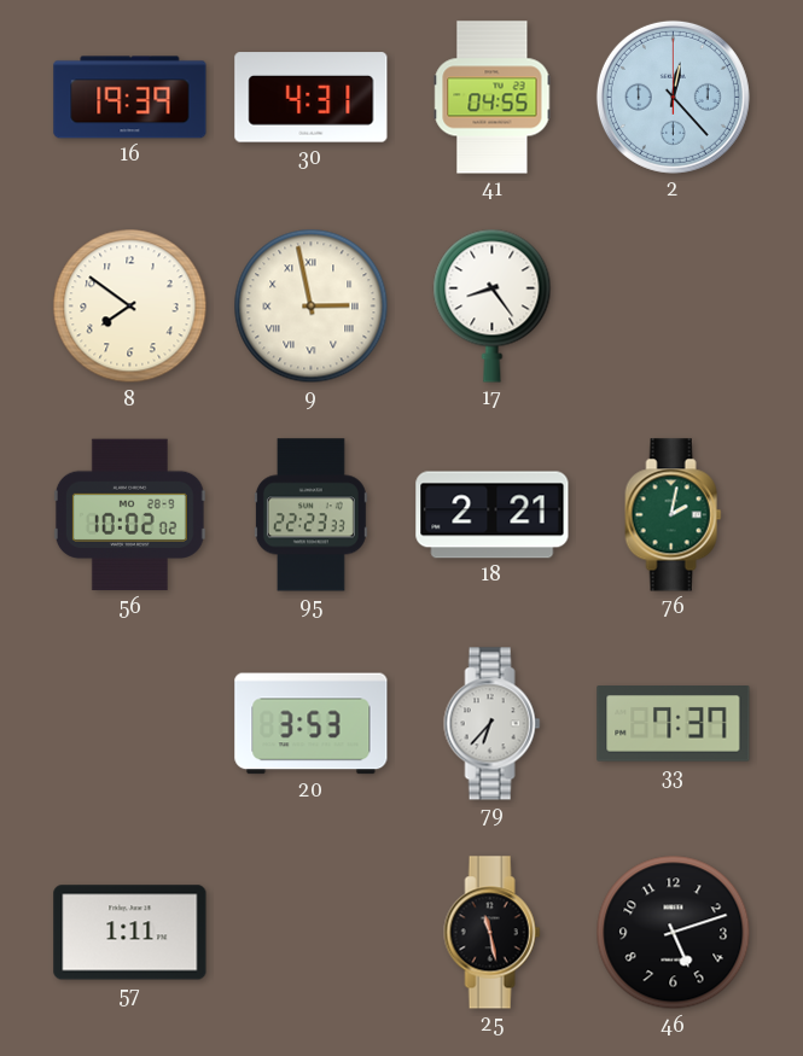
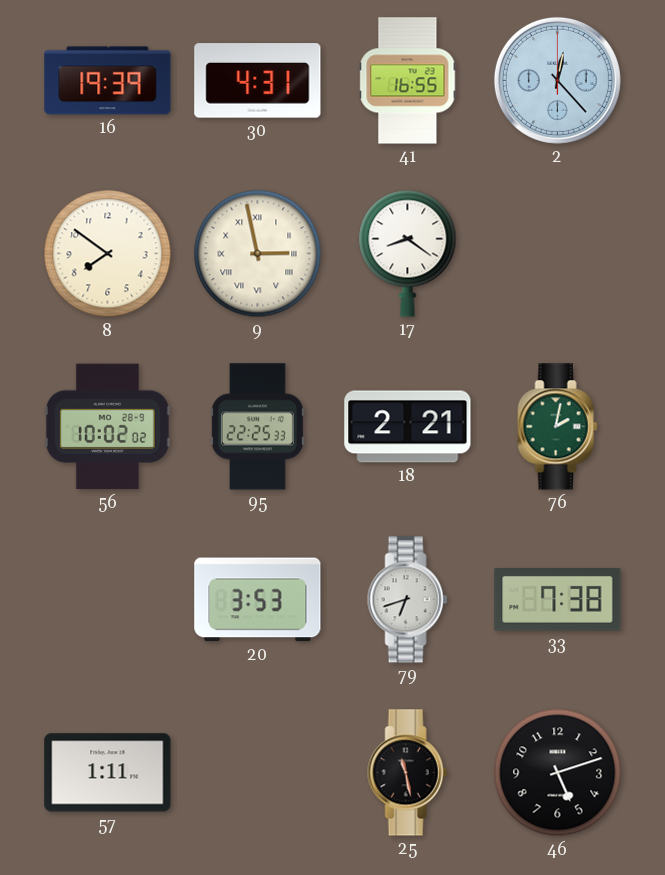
41: 04:55 -> 16:55
17: 8:24 -> 8:21
95: 22:23 -> 22:25
79: 6:37 -> 6:42
33: 7:37 -> 7:38
